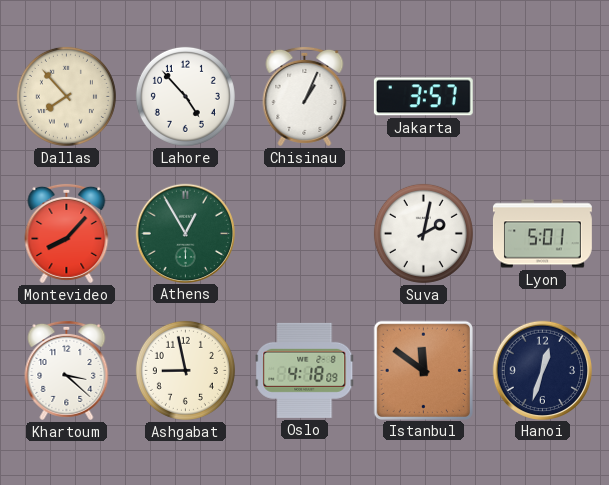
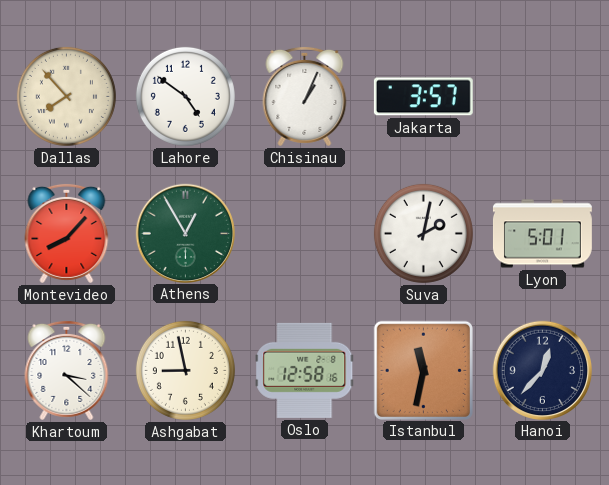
Lahore: 4:53 -> 4:51
Oslo: 4:18 -> 12:58
Istanbul: 11:51 -> 11:32
Hanoi: 12:33 -> 12:37
